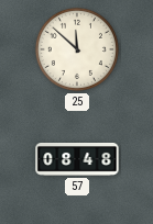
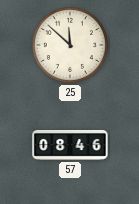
57: 08:48 -> 08:46
